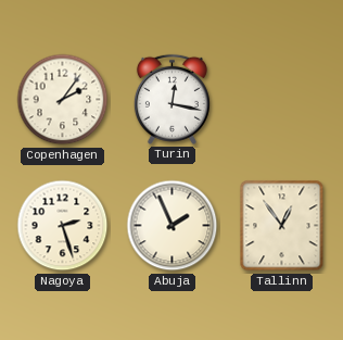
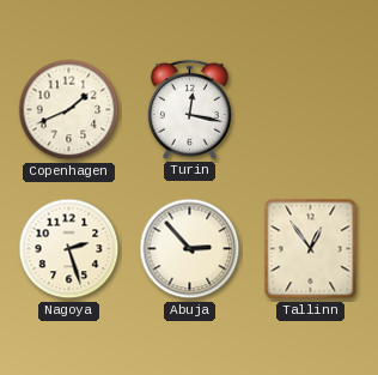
Copenhagen: 2:06 -> 1:41
Abuja: 1:56 -> 2:53
